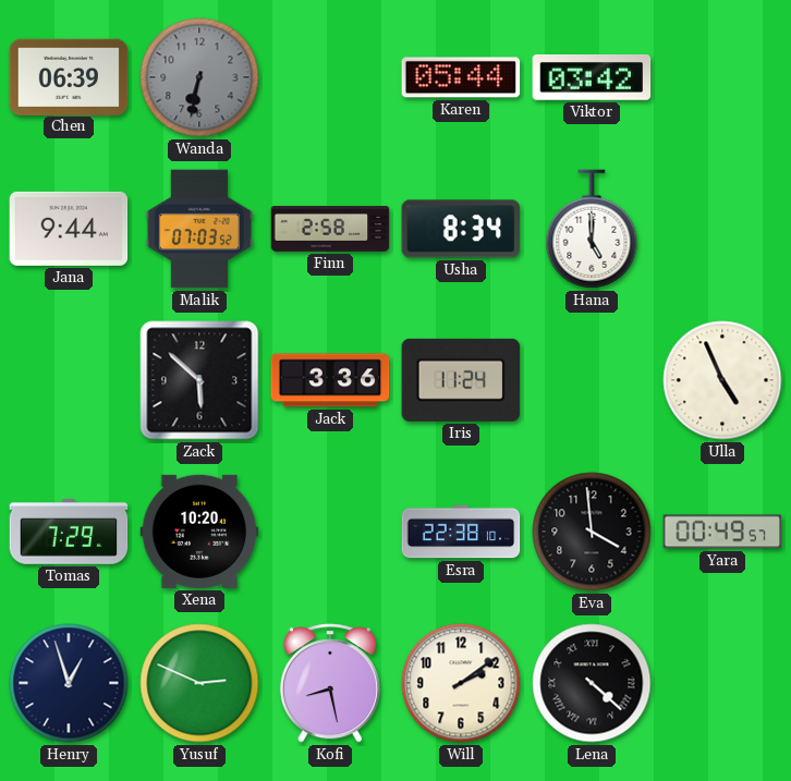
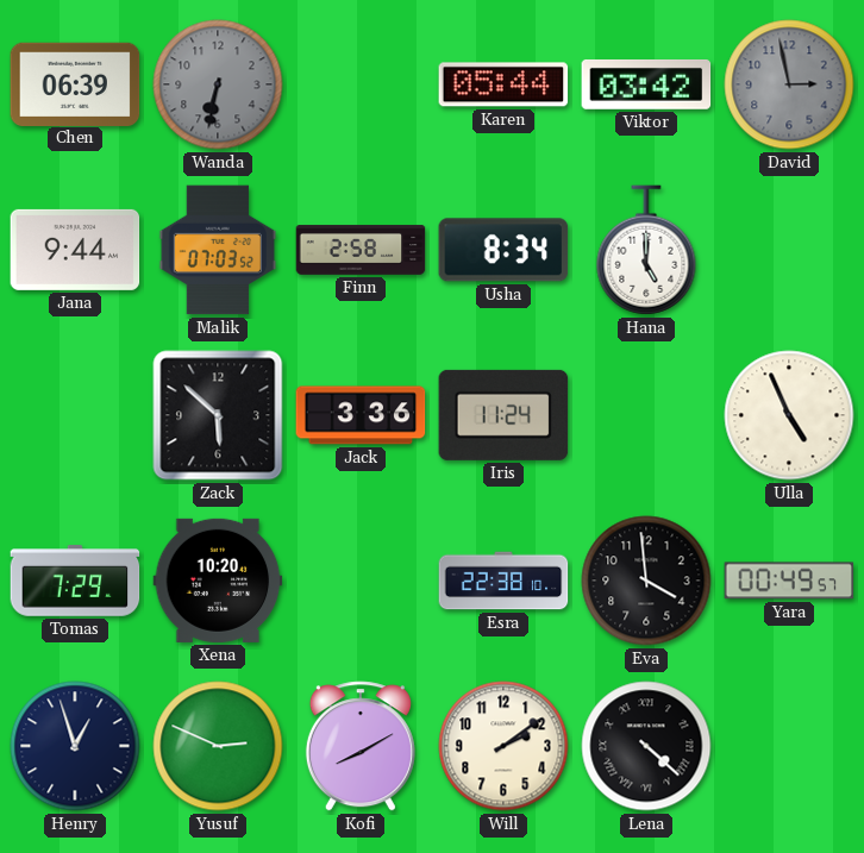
David: none -> 2:58
Kofi: 8:28 -> 8:10
